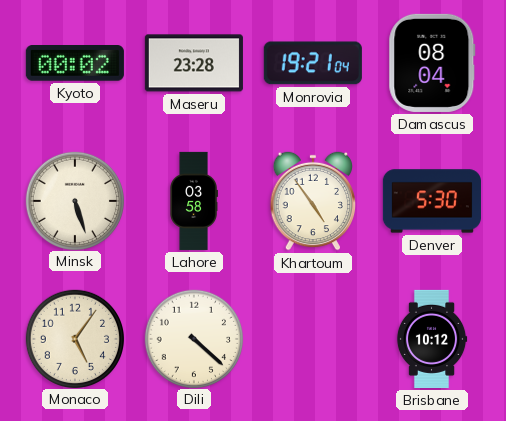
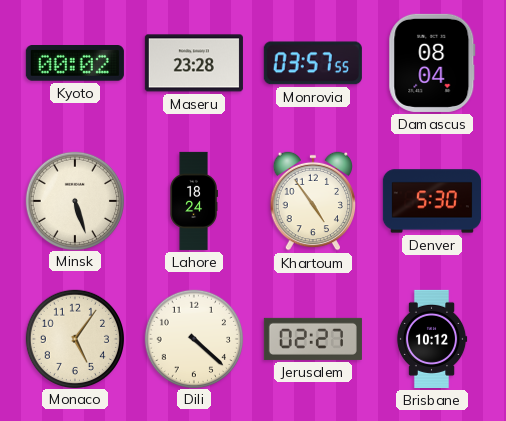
Monrovia: 19:21 -> 03:57
Lahore: 03:58 -> 18:24
Jerusalem: none -> 02:27
